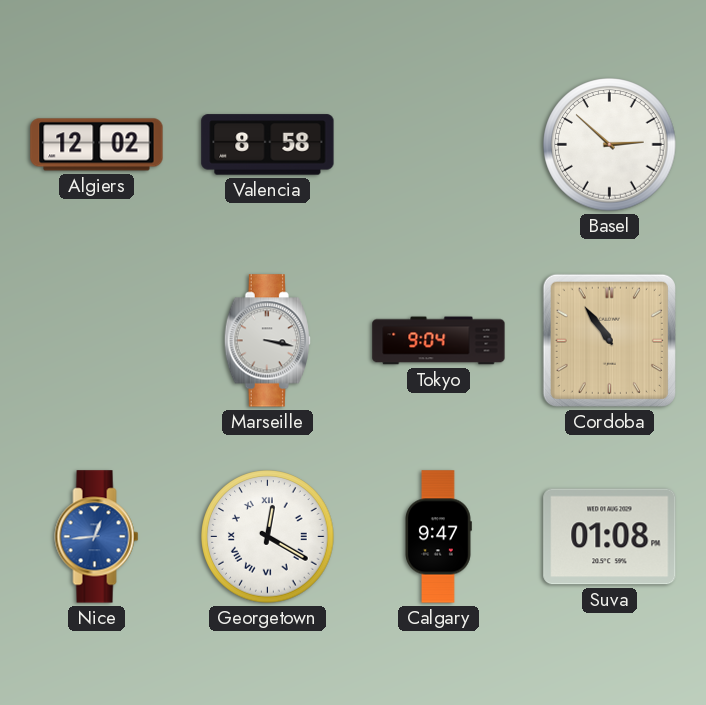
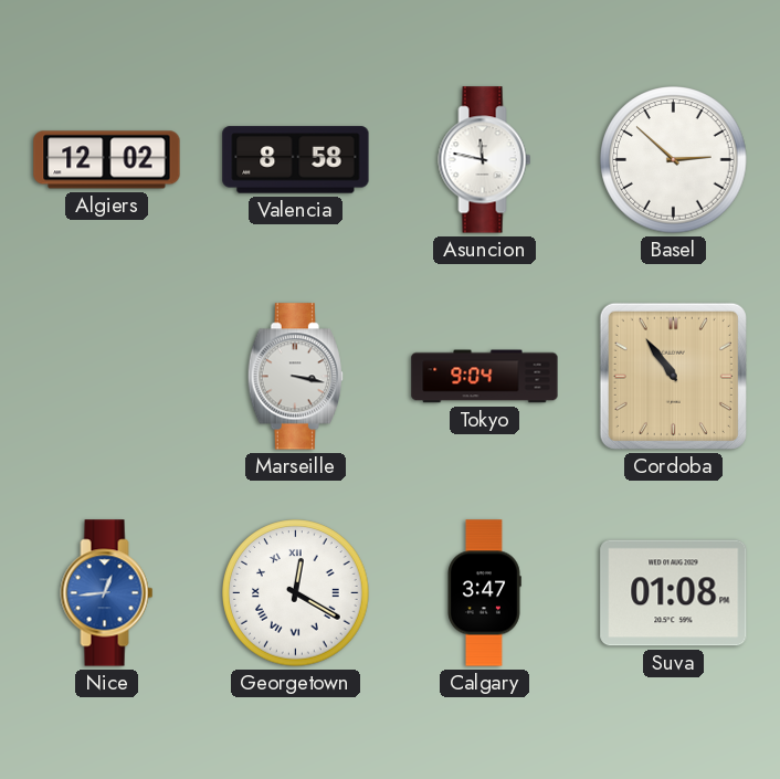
Asuncion: none -> 11:47
Calgary: 9:47 -> 3:47
